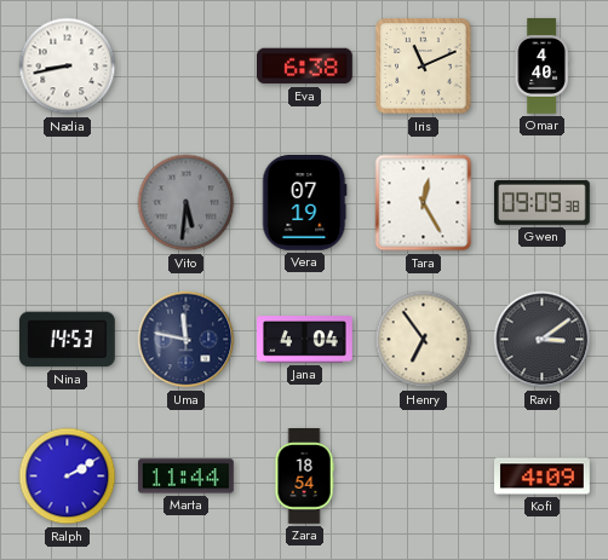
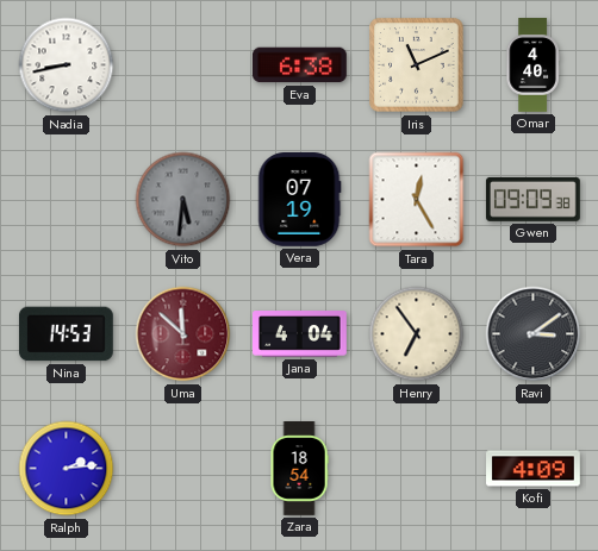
Uma: 11:47 -> 11:52
Uma dial: navy -> burgundy
Ralph: 2:10 -> 2:14
Marta: 11:44 -> none
